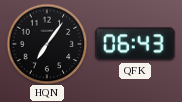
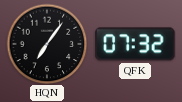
QFK: 06:43 -> 07:32
